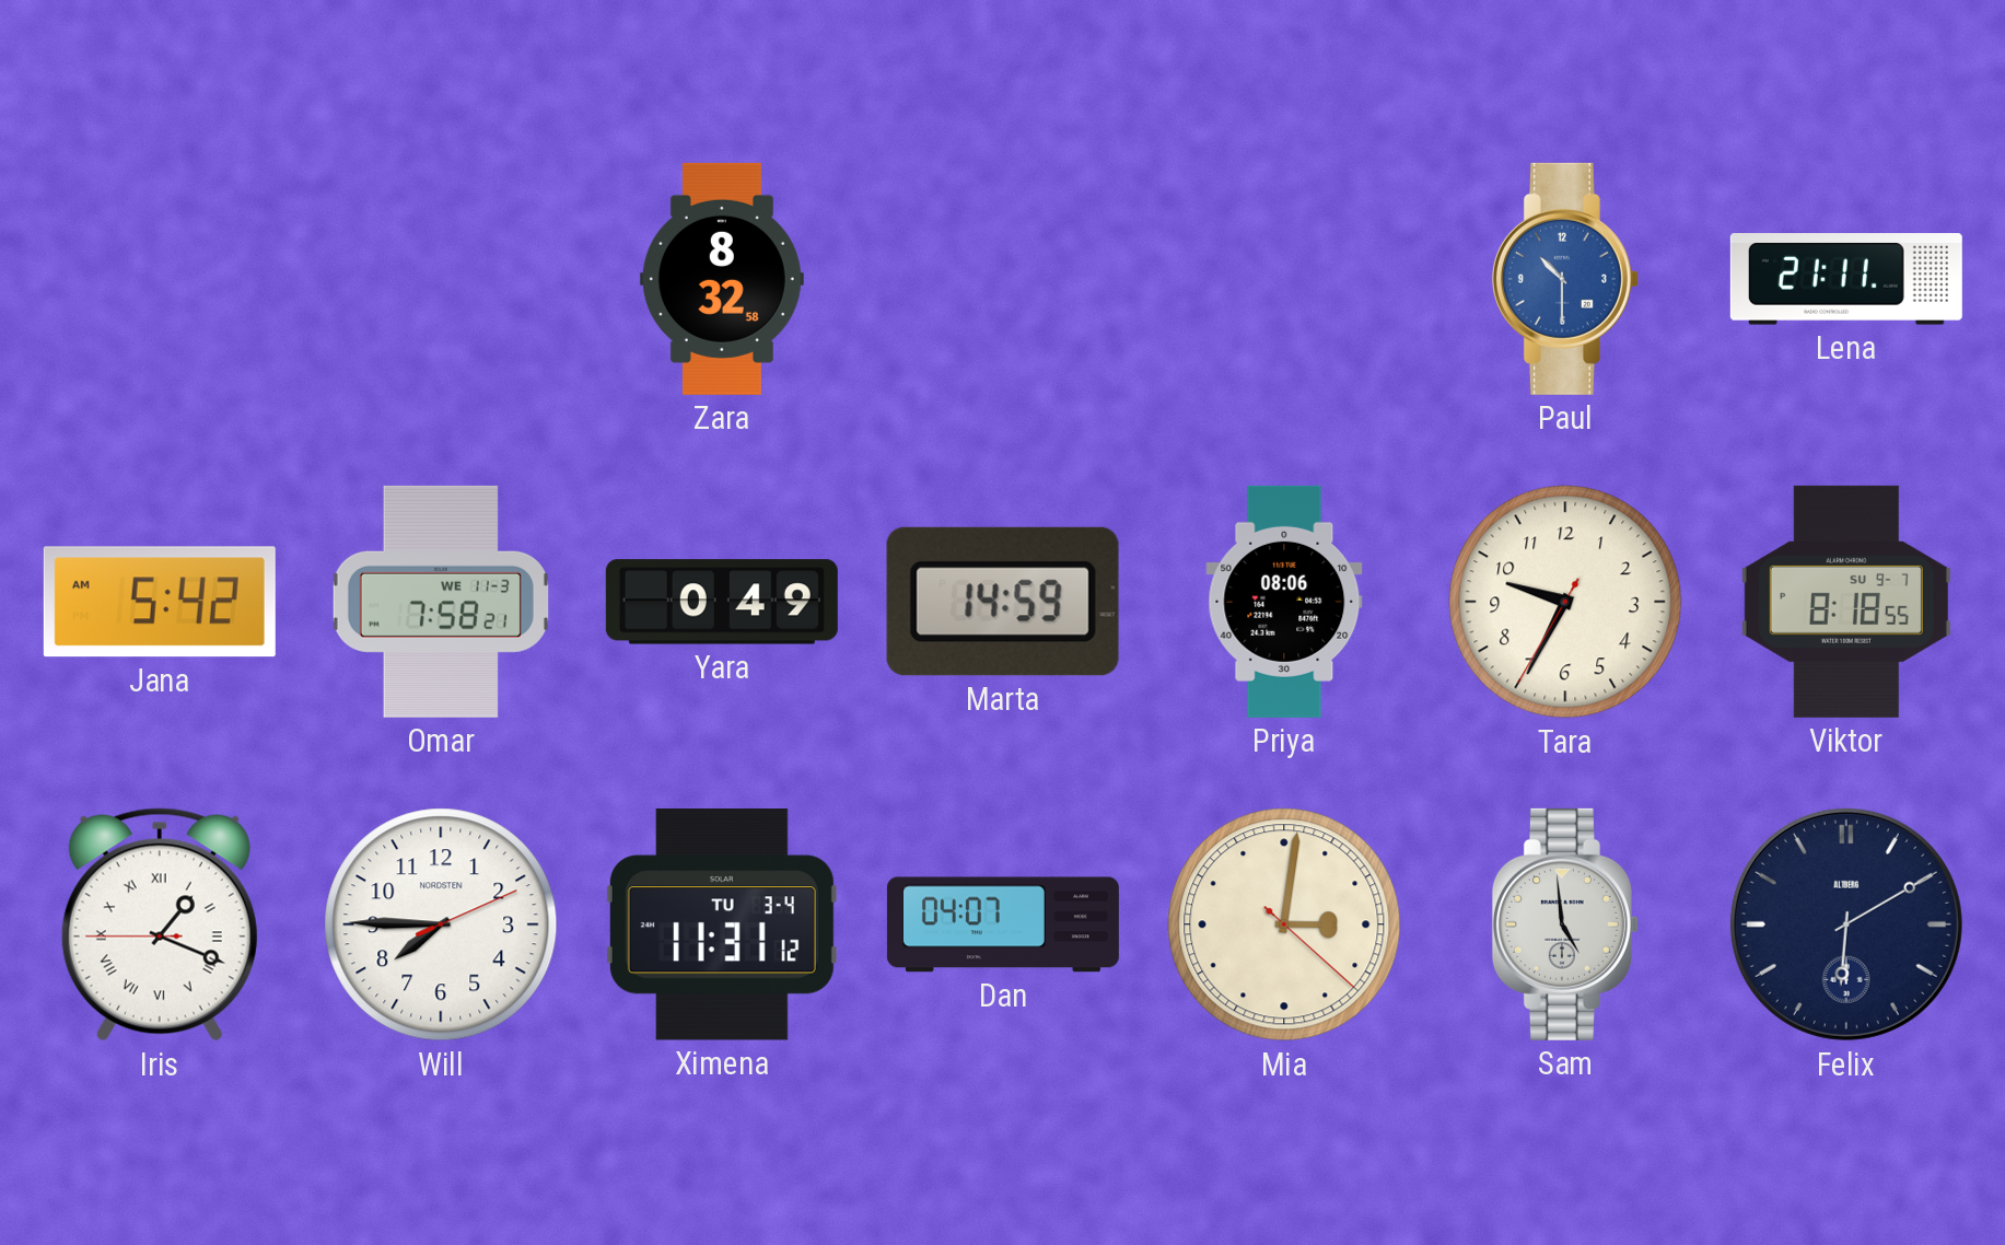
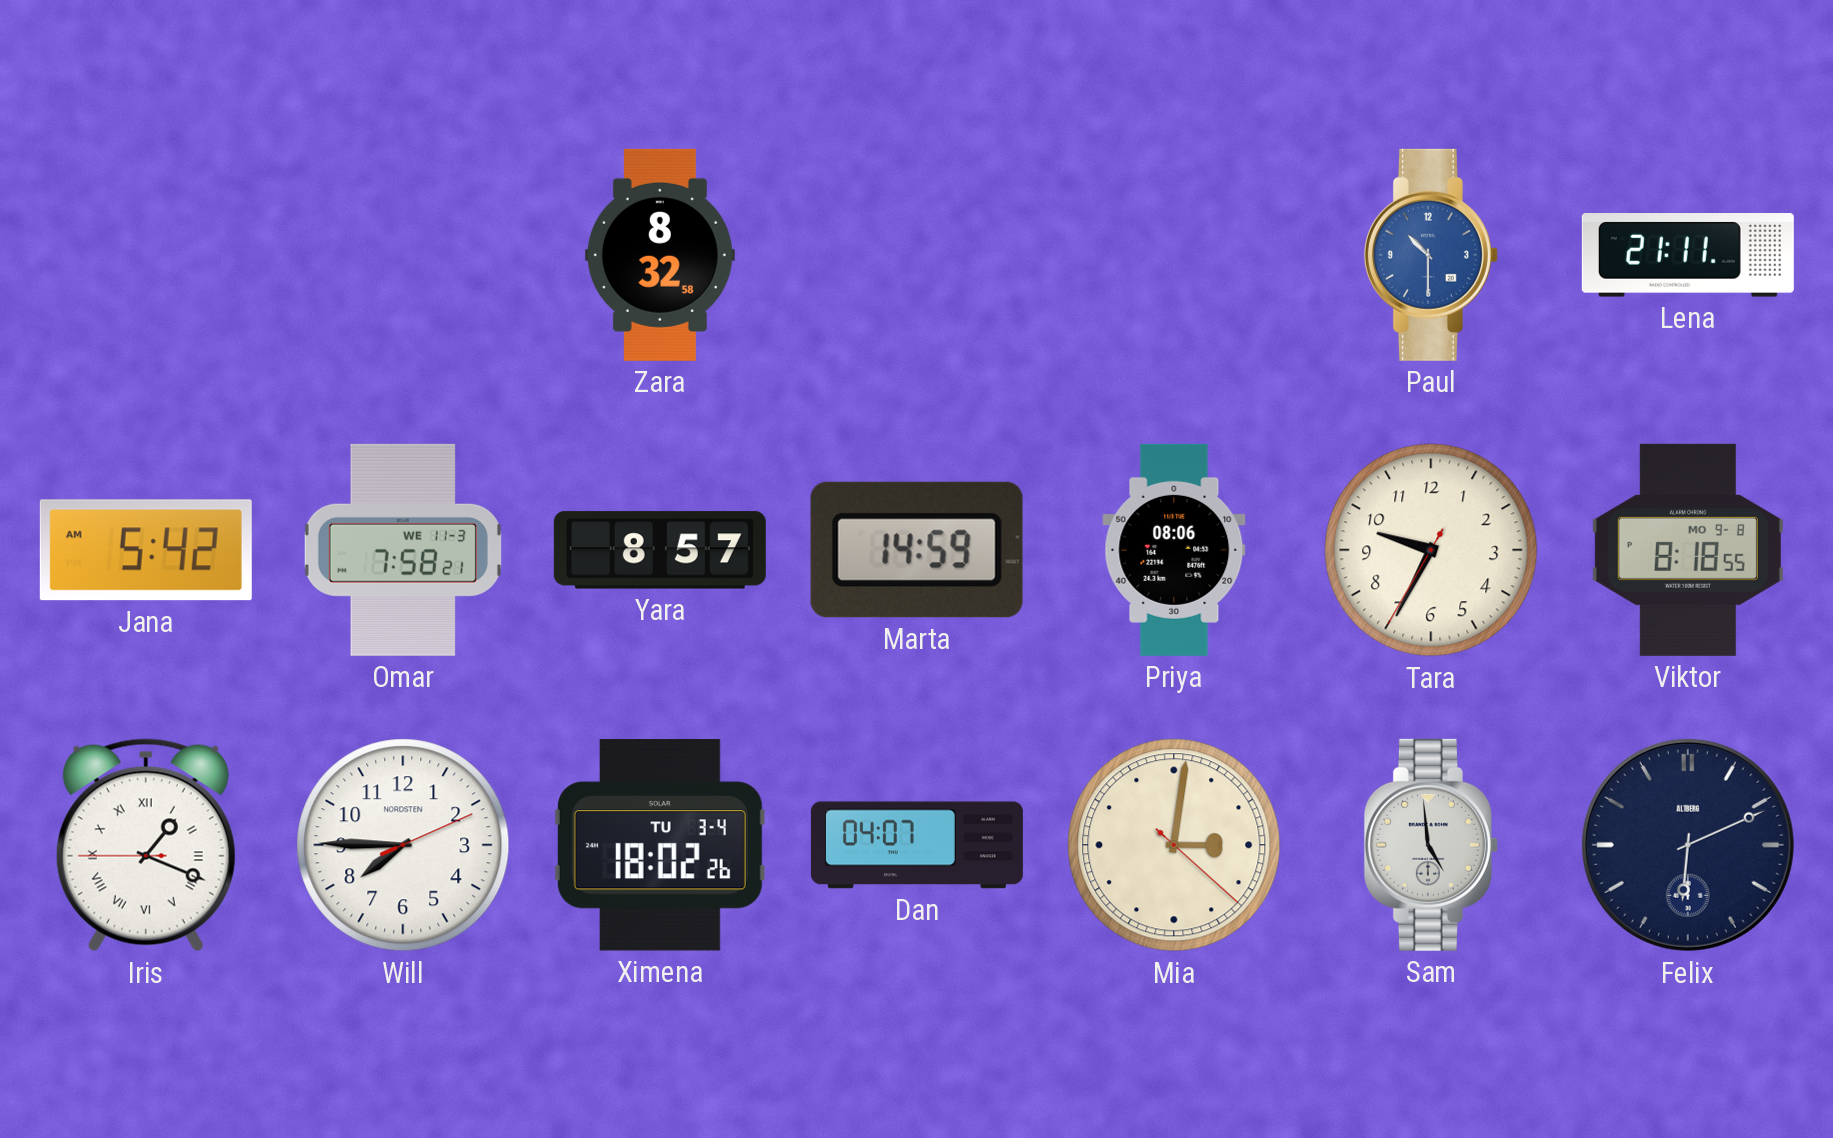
Yara: 0:49 -> 8:57
Viktor date: SU 9-7 -> MO 9-8
Ximena: 11:31 -> 18:02
Felix: 6:10 -> 6:11
